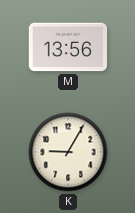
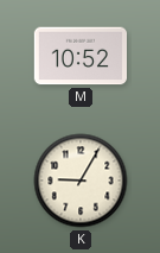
M: 13:56 -> 10:52
